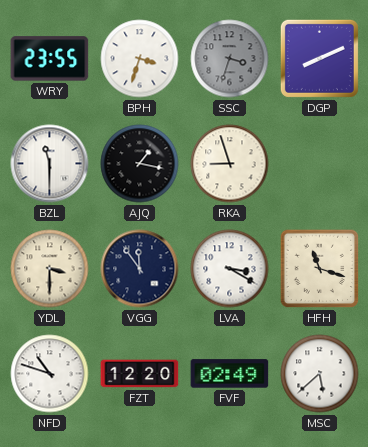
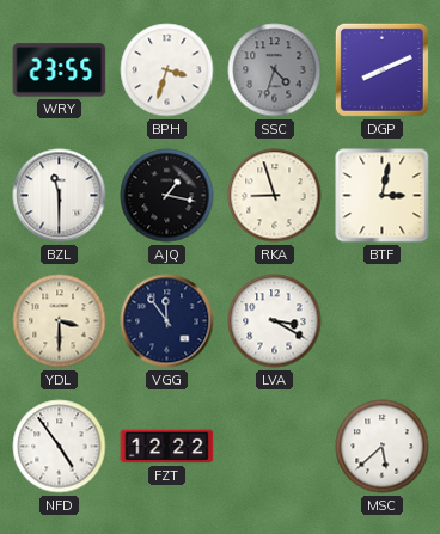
SSC: 3:33 -> 4:33
BTF: none -> 3:02
HFH: 11:18 -> none
NFD: 10:48 -> 4:54
FZT: 12:20 -> 12:22
FVF: 02:49 -> none
